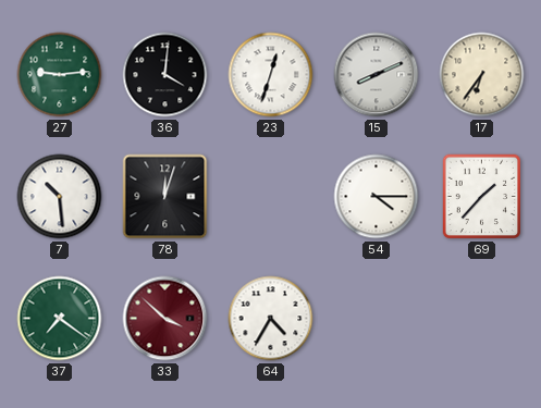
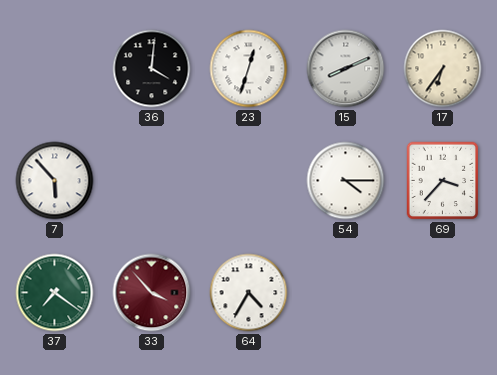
27: 9:14 -> none
7: 10:29 -> 5:53
78: 12:03 -> none
69: 1:37 -> 3:37
33: 3:52 -> 3:53
